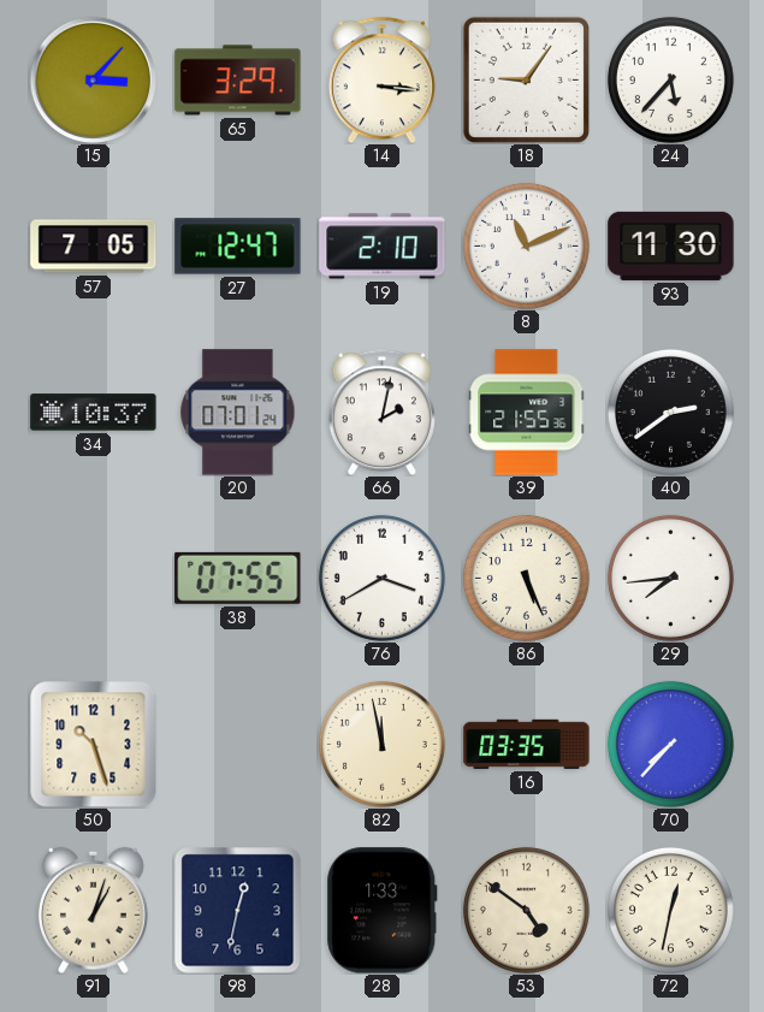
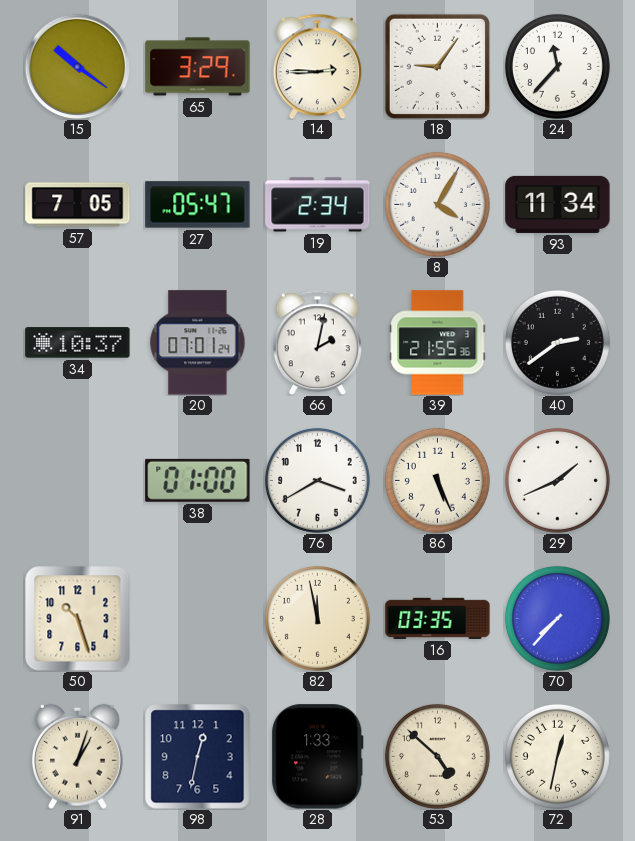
15: 3:07 -> 10:21
14: 3:16 -> 2:45
24: 5:37 -> 11:37
27: 12:47 -> 05:47
19: 2:10 -> 2:34
8: 11:11 -> 4:05
93: 11:30 -> 11:34
38: 07:55 -> 01:00
29: 7:44 -> 1:41
53: 4:51 -> 4:52
